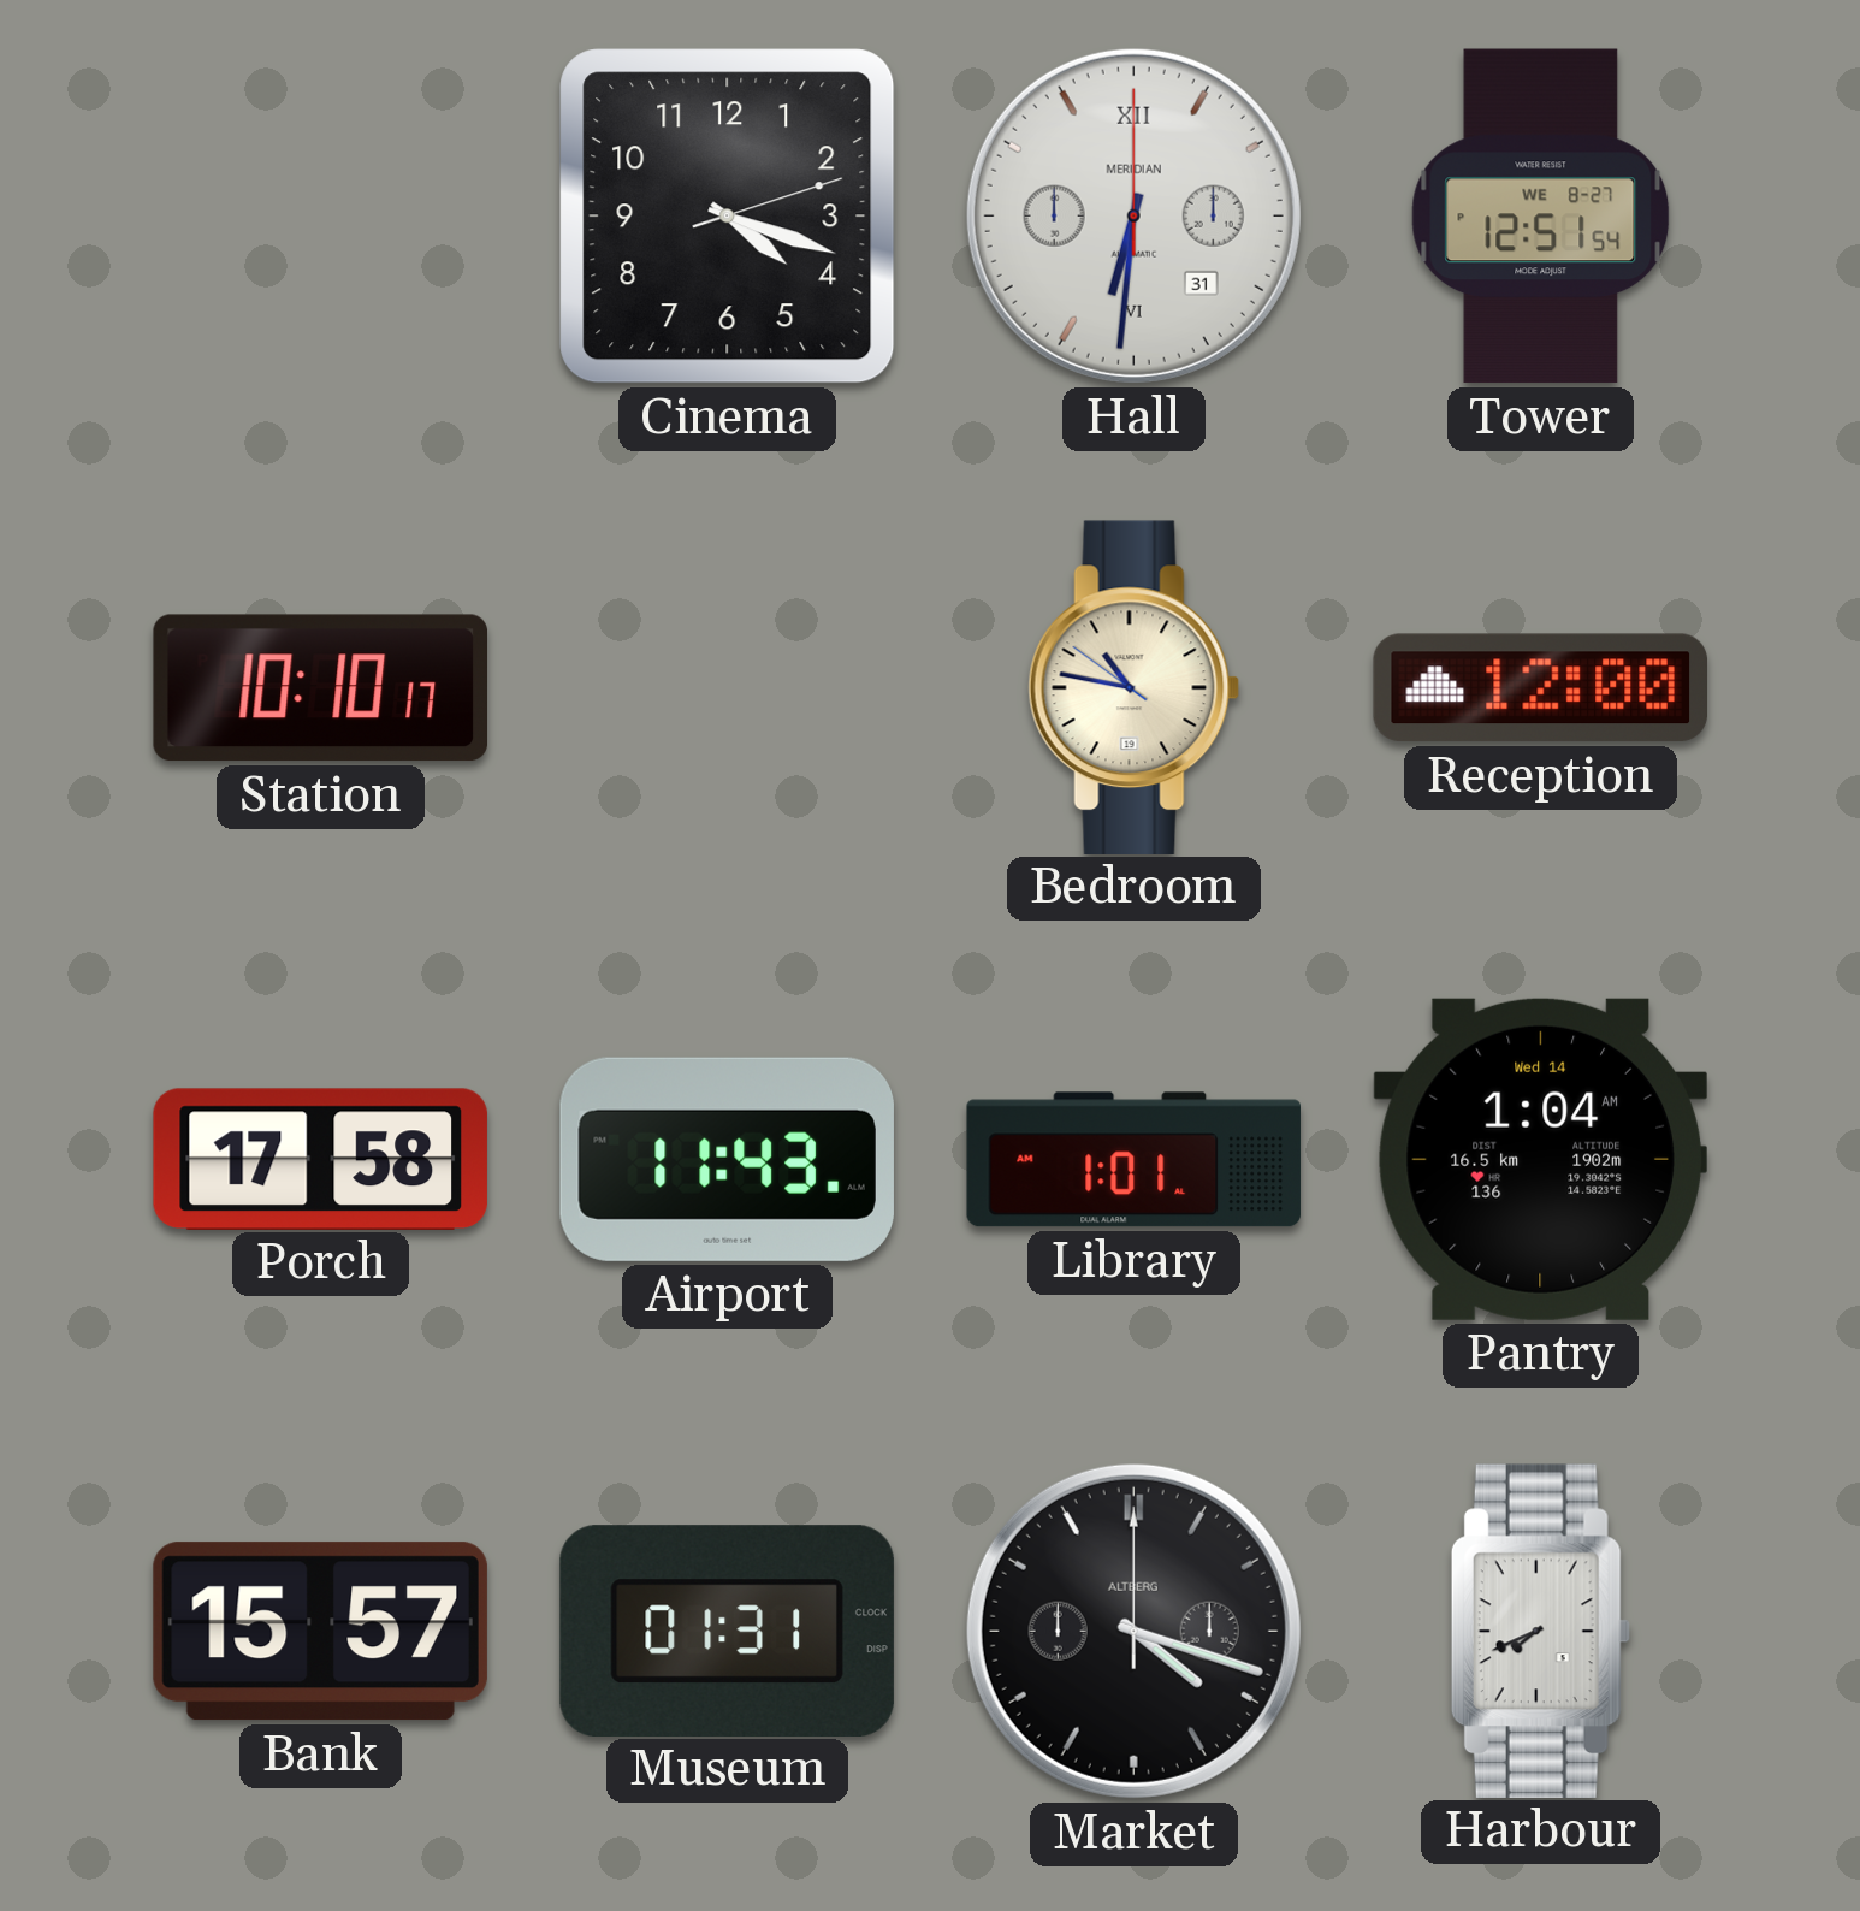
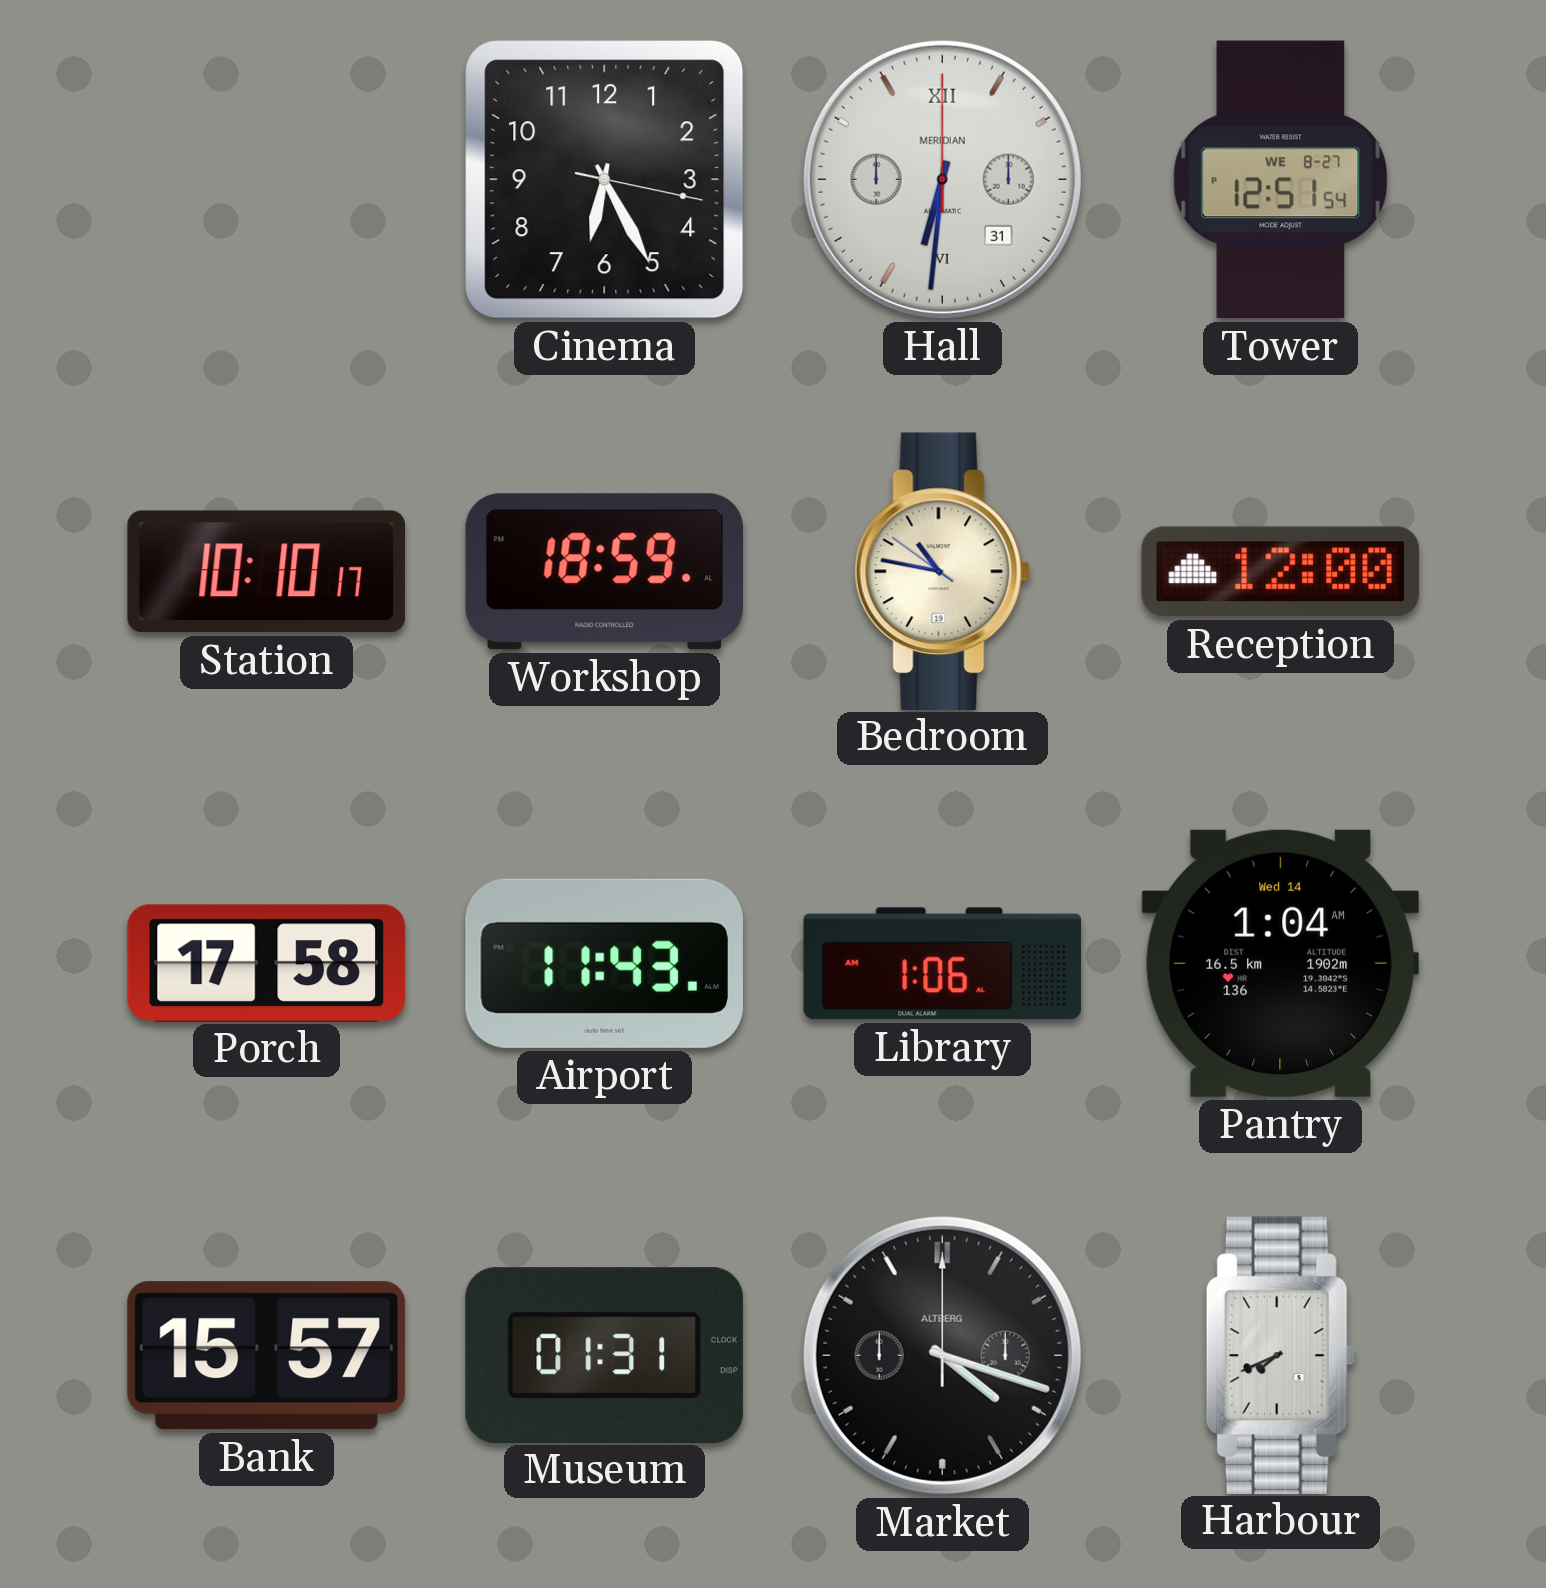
Cinema: 4:18 -> 6:25
Workshop: none -> 18:59
Library: 1:01 -> 1:06
